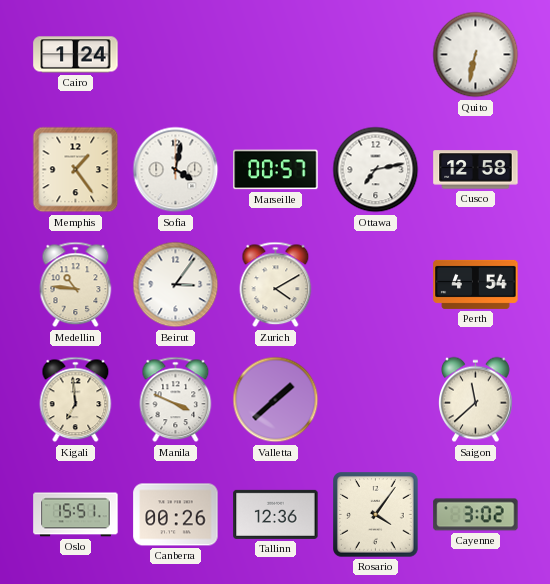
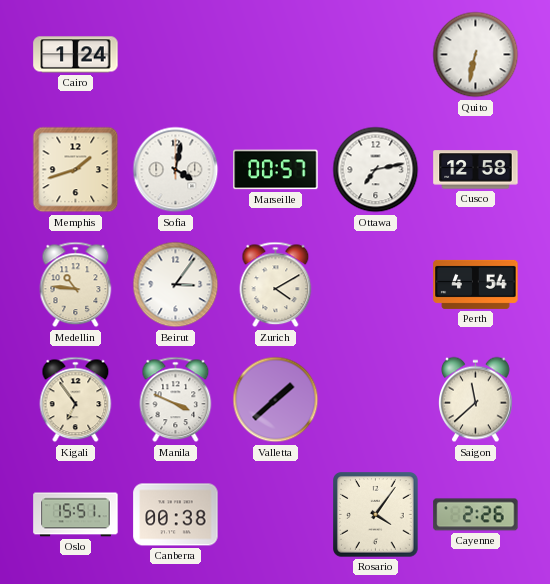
Memphis: 1:24 -> 1:42
Kigali: 6:59 -> 6:54
Canberra: 00:26 -> 00:38
Tallinn: 12:36 -> none
Cayenne: 3:02 -> 2:26
